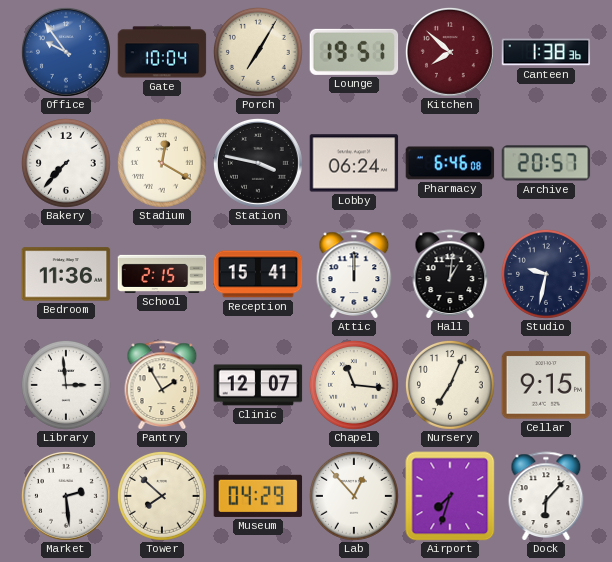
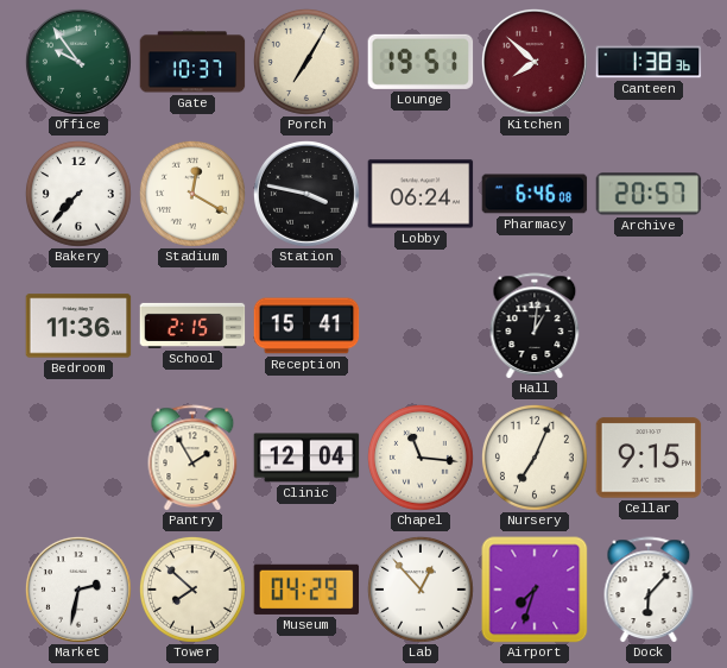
Office dial: blue -> green
Gate: 10:04 -> 10:37
Attic: 12:00 -> none
Studio: 9:32 -> none
Library: 2:59 -> none
Clinic: 12:07 -> 12:04
Market: 2:29 -> 2:32
